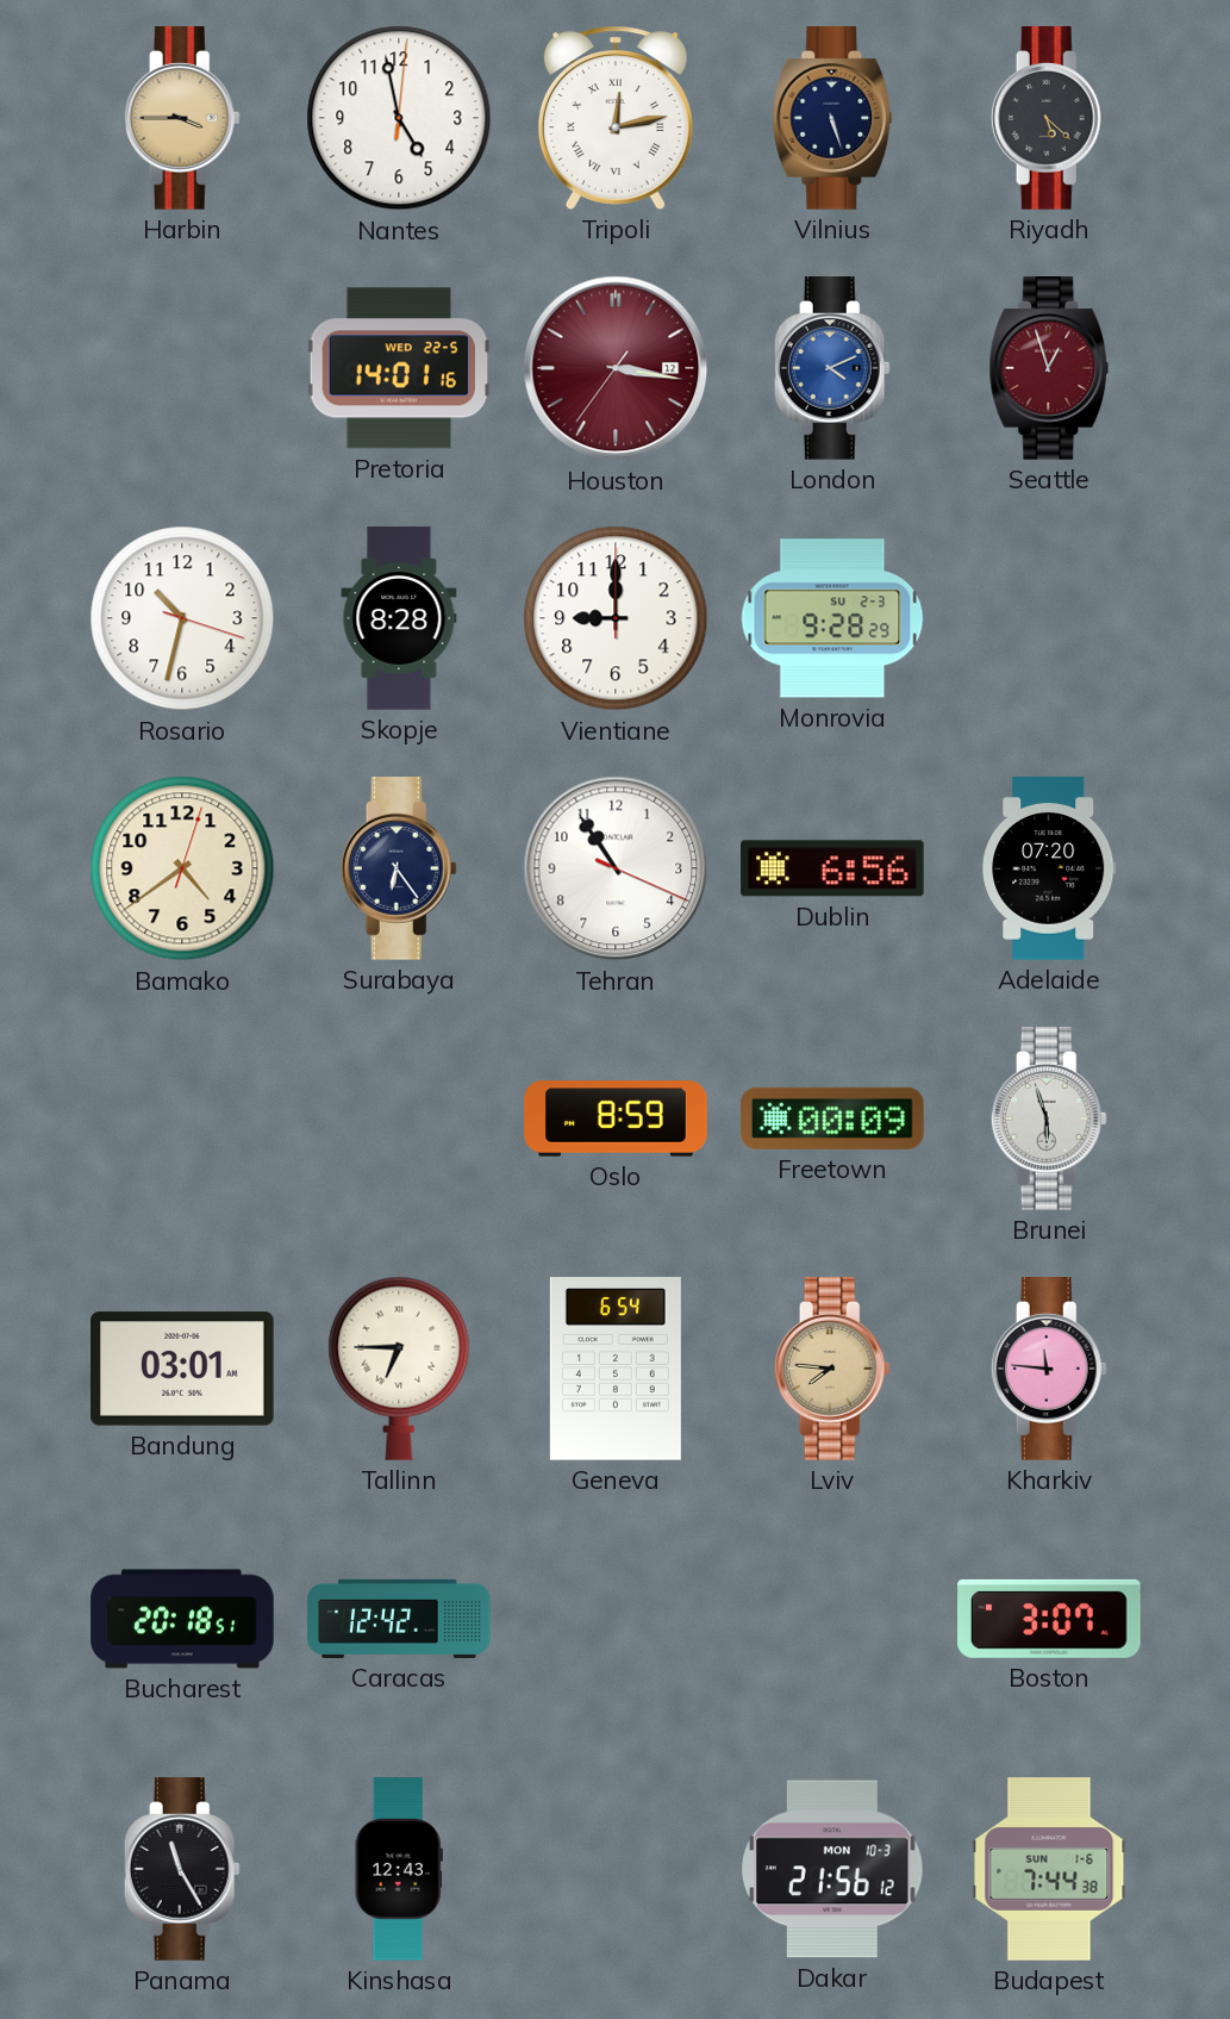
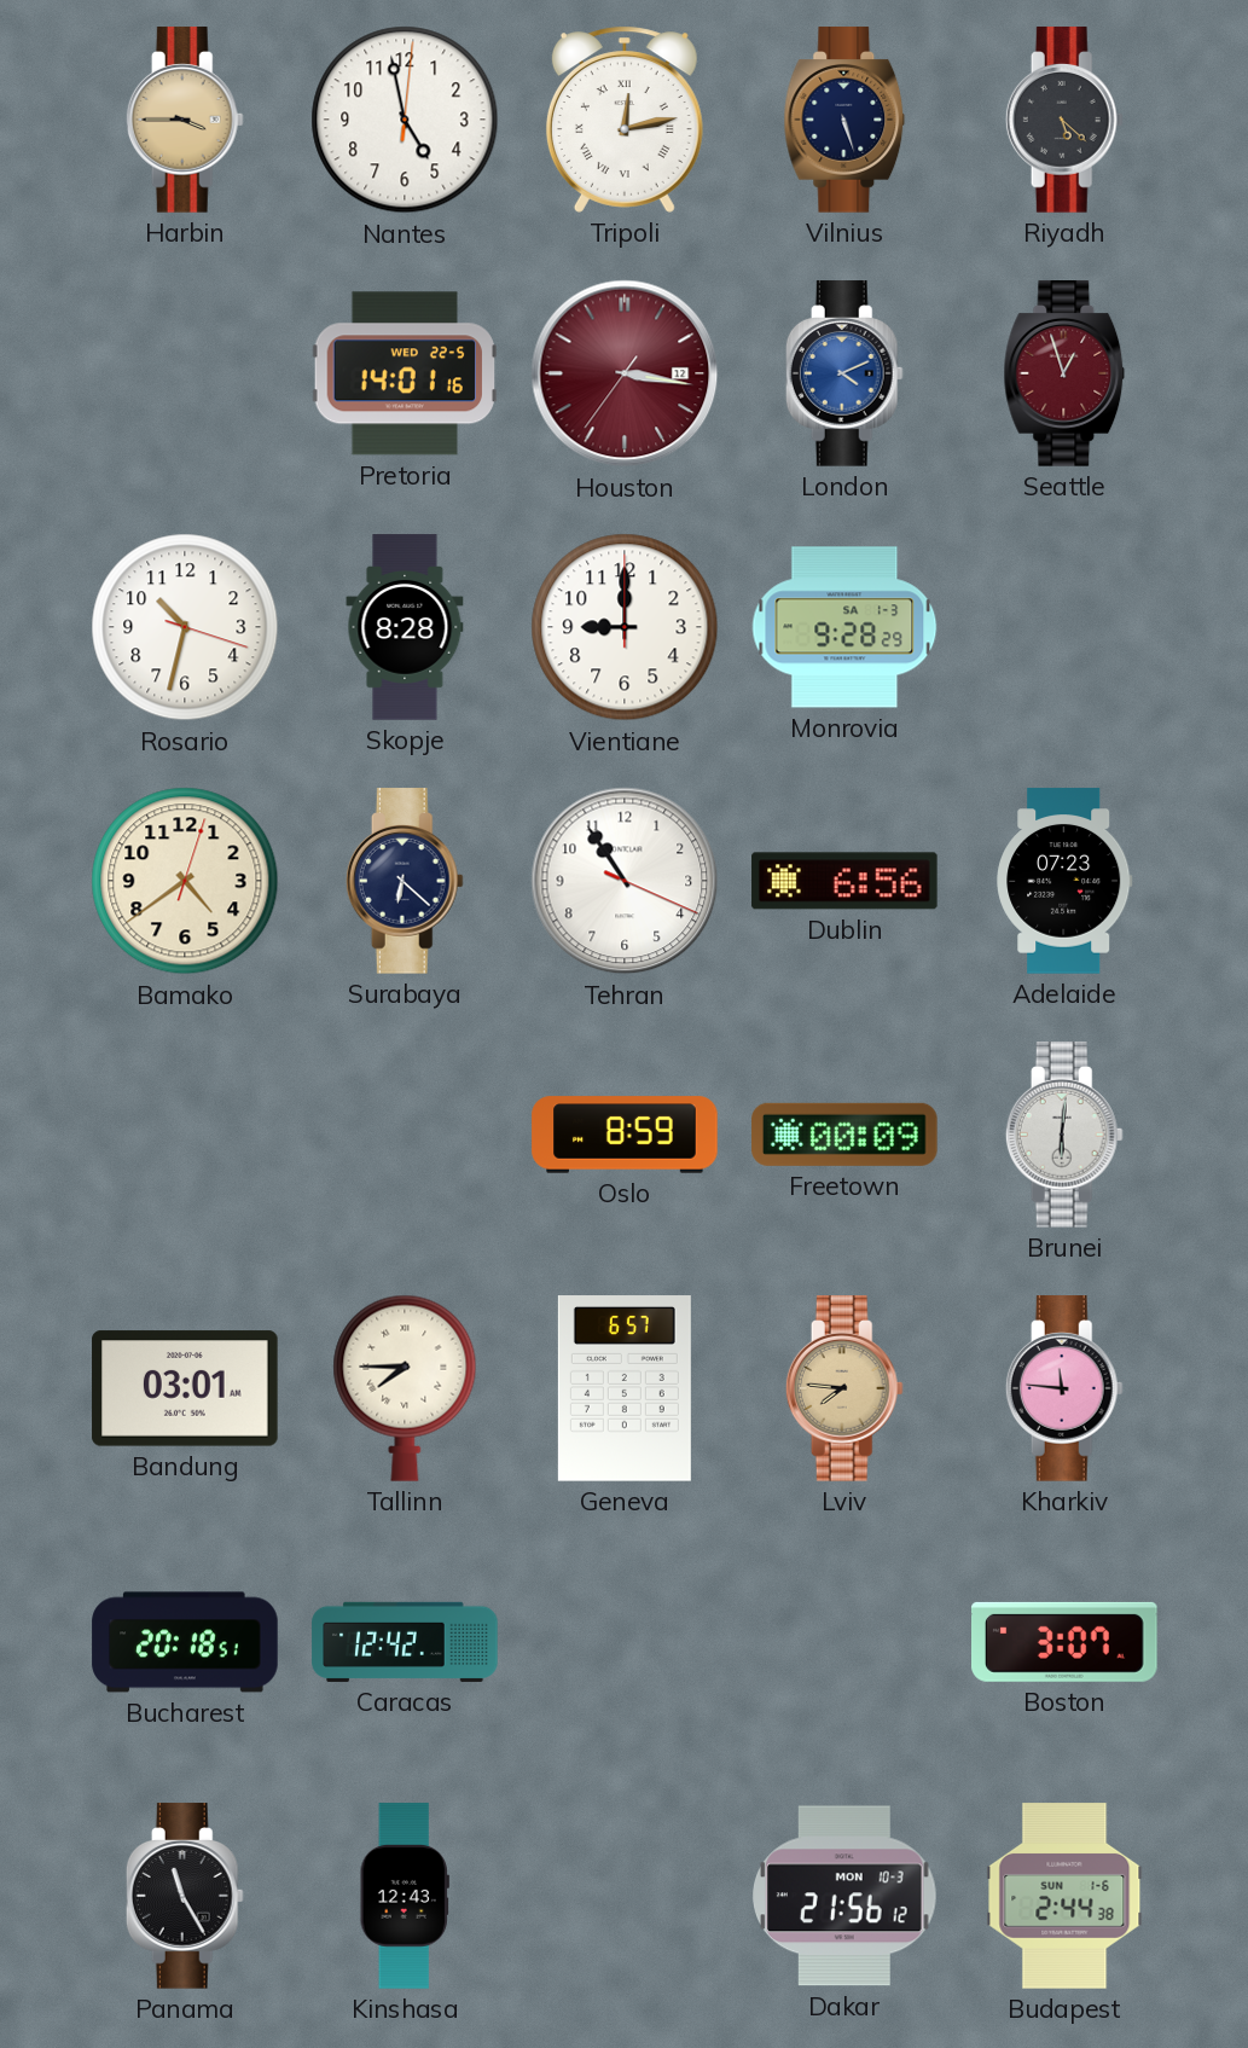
Monrovia date: SU 2-3 -> SA 1-3
Surabaya: 6:24 -> 6:22
Adelaide: 07:20 -> 07:23
Brunei: 5:57 -> 6:01
Tallinn: 6:45 -> 7:45
Geneva: 6:54 -> 6:57
Budapest: 7:44 -> 2:44
